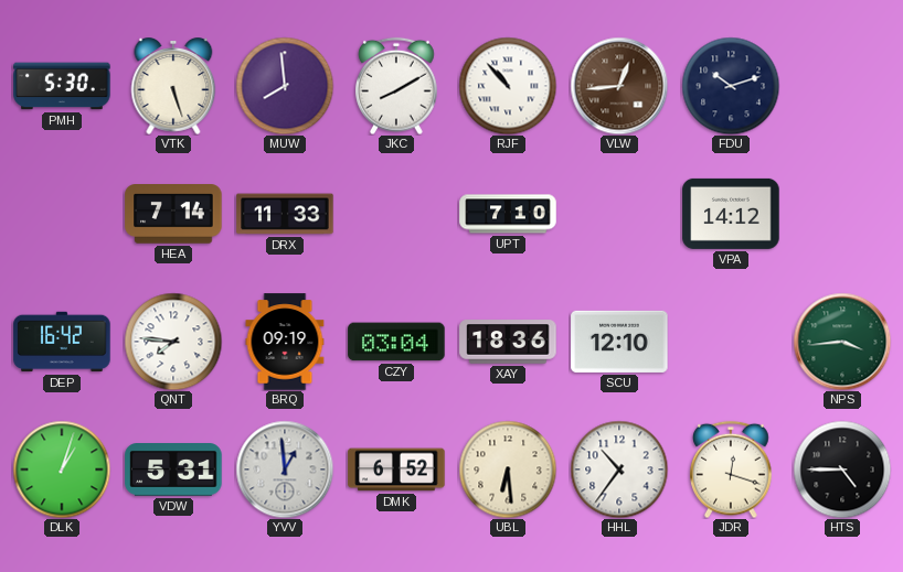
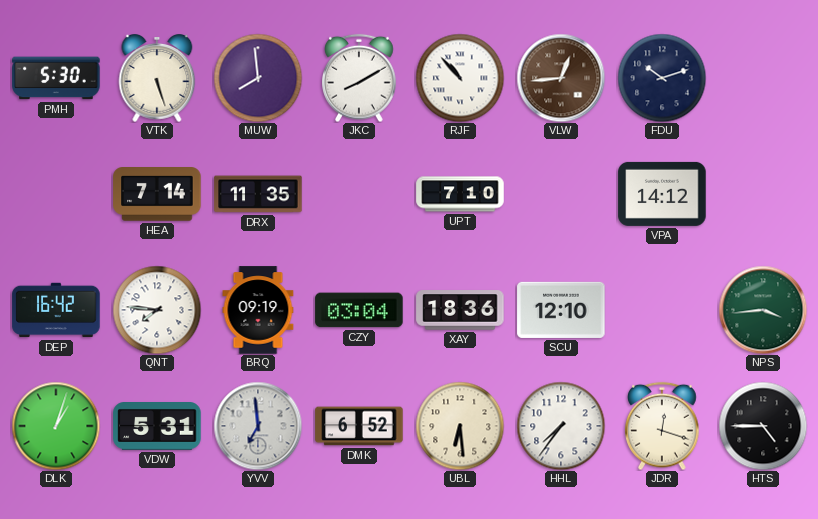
DRX: 11:33 -> 11:35
YVV: 12:59 -> 6:59
HHL: 10:36 -> 7:36
